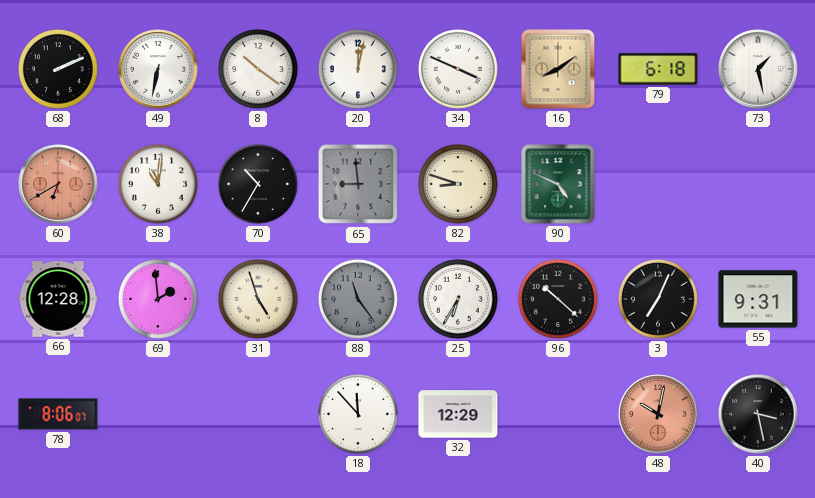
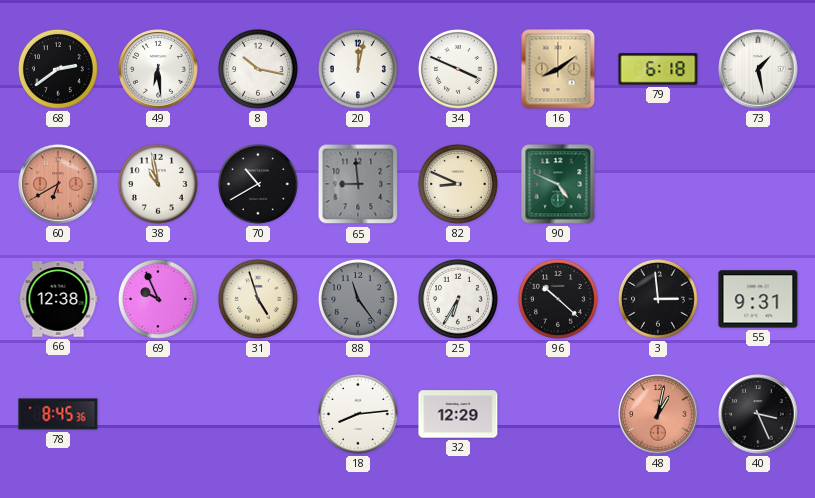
68: 2:11 -> 2:39
49: 6:32 -> 6:29
8: 10:21 -> 10:17
38: 11:01 -> 10:58
70: 10:35 -> 10:40
82: 8:48 -> 8:49
66: 12:28 -> 12:38
69: 1:59 -> 9:56
3: 7:04 -> 2:59
78: 8:06 -> 8:45
18: 11:53 -> 8:14
48: 10:02 -> 1:02
40: 3:28 -> 3:26
